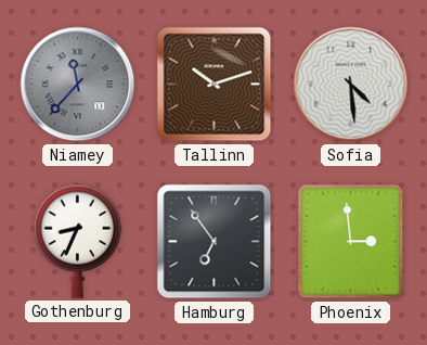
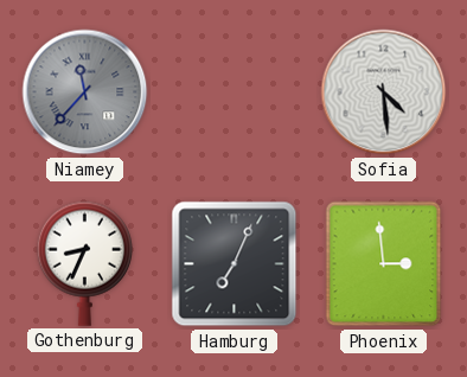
Tallinn: 10:12 -> none
Hamburg: 6:54 -> 7:04
